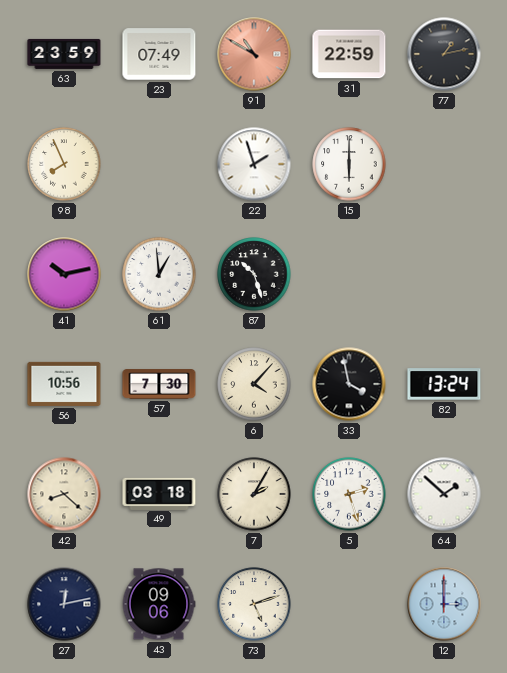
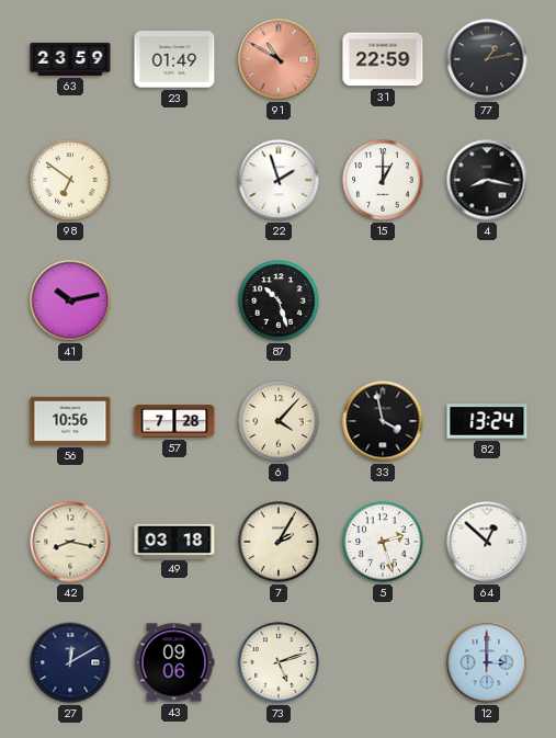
23: 07:49 -> 01:49
98: 7:56 -> 6:51
15: 6:00 -> 1:00
4: none -> 8:17
61: 12:59 -> none
57: 7:30 -> 7:28
42: 8:22 -> 8:17
64: 1:52 -> 12:52
27: 12:13 -> 12:10
